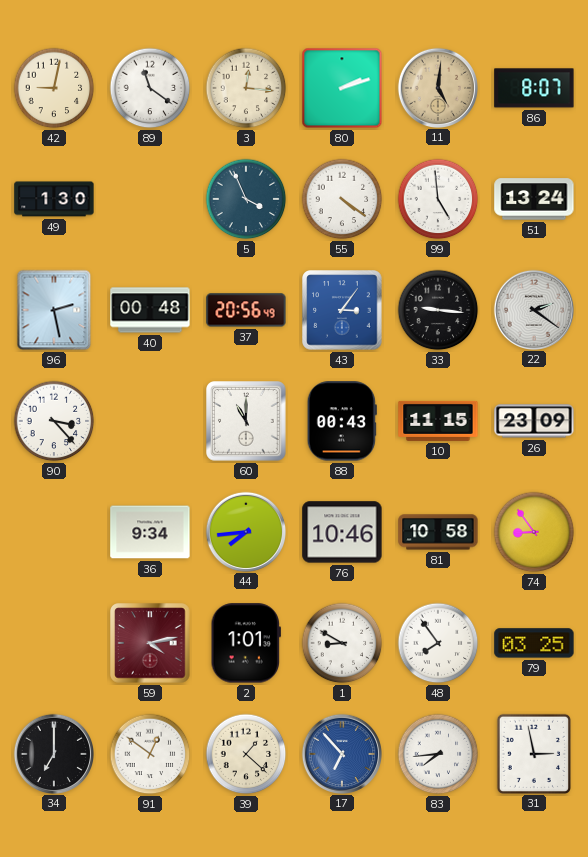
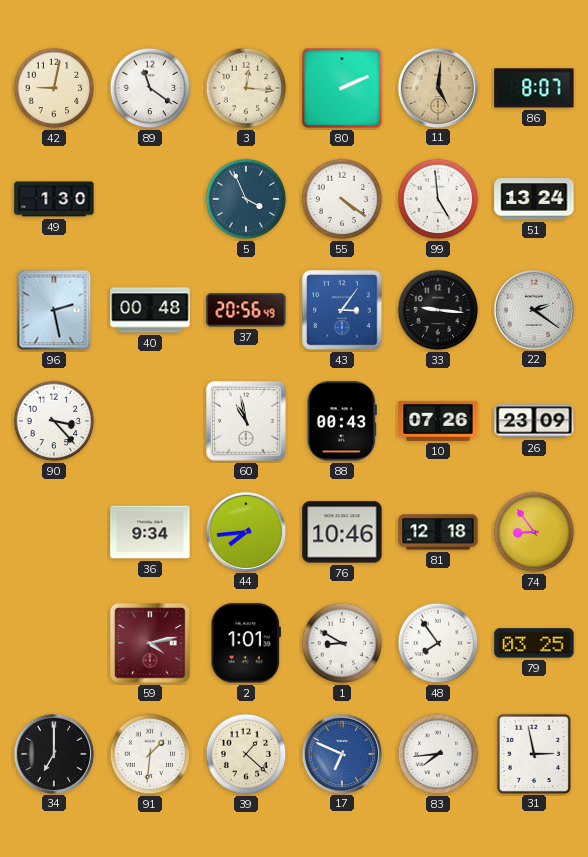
80: 2:12 -> 2:11
60: 11:00 -> 10:58
10: 11:15 -> 07:26
81: 10:58 -> 12:18
91: 12:51 -> 1:31
17: 6:53 -> 6:49
